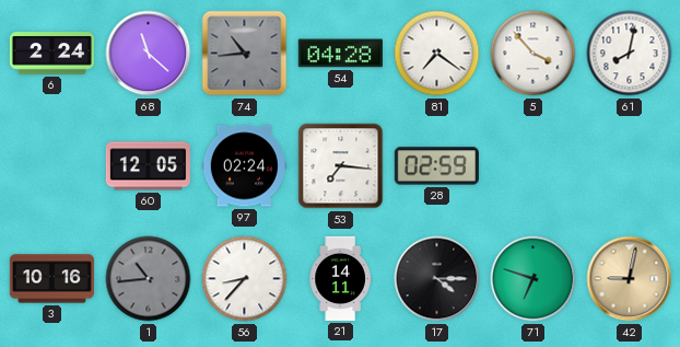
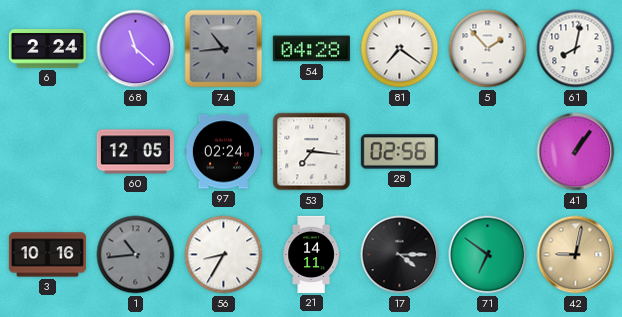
5: 3:53 -> 1:53
28: 02:59 -> 02:56
41: none -> 1:06
56: 8:37 -> 8:35
71: 6:48 -> 6:51
